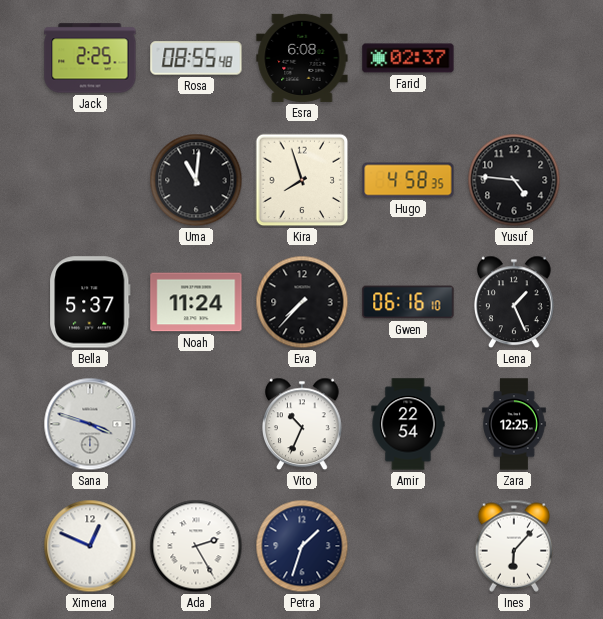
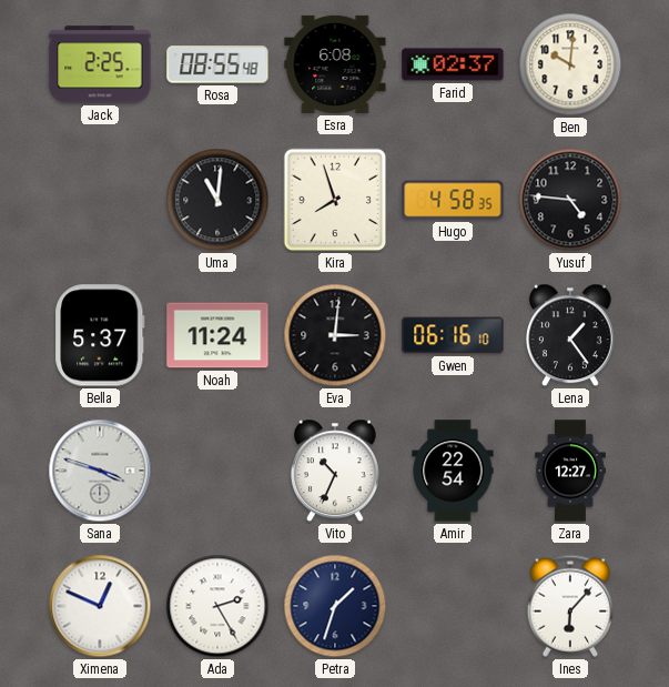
Ben: none -> 10:01
Eva: 7:37 -> 3:01
Lena: 1:26 -> 1:24
Zara: 12:25 -> 12:27
